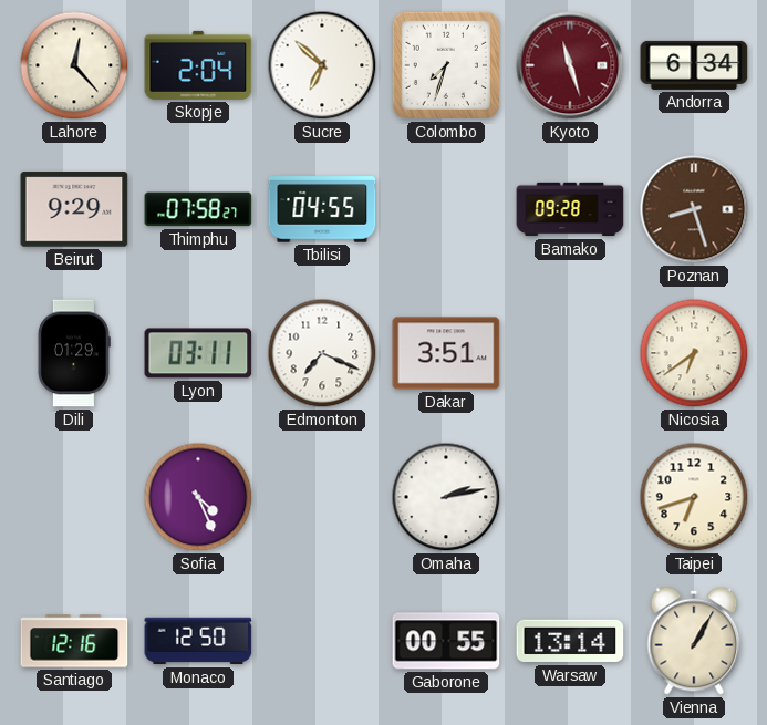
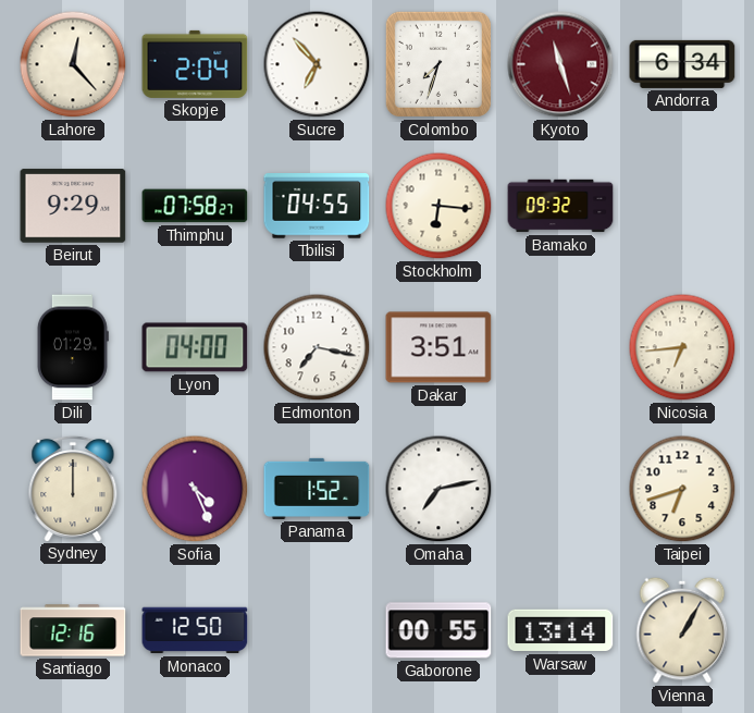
Sucre: 6:52 -> 6:53
Stockholm: none -> 6:16
Bamako: 09:28 -> 09:32
Poznan: 8:27 -> none
Lyon: 03:11 -> 04:00
Edmonton: 7:19 -> 7:17
Nicosia: 6:39 -> 6:44
Sydney: none -> 12:00
Panama: none -> 1:52
Omaha: 2:13 -> 7:13
